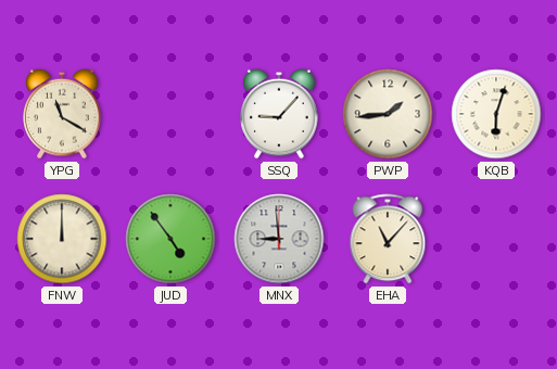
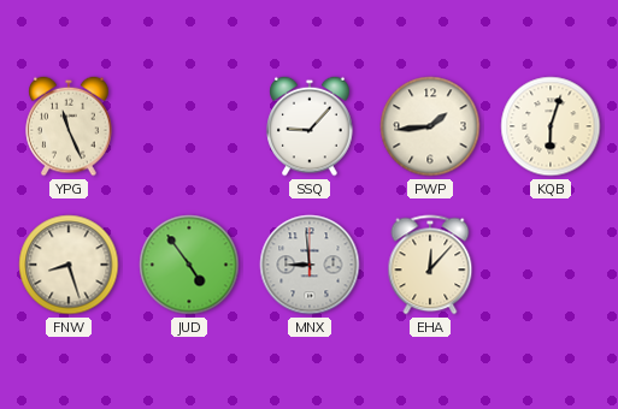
YPG: 11:20 -> 11:26
FNW: 12:00 -> 8:27
EHA: 11:07 -> 12:07
